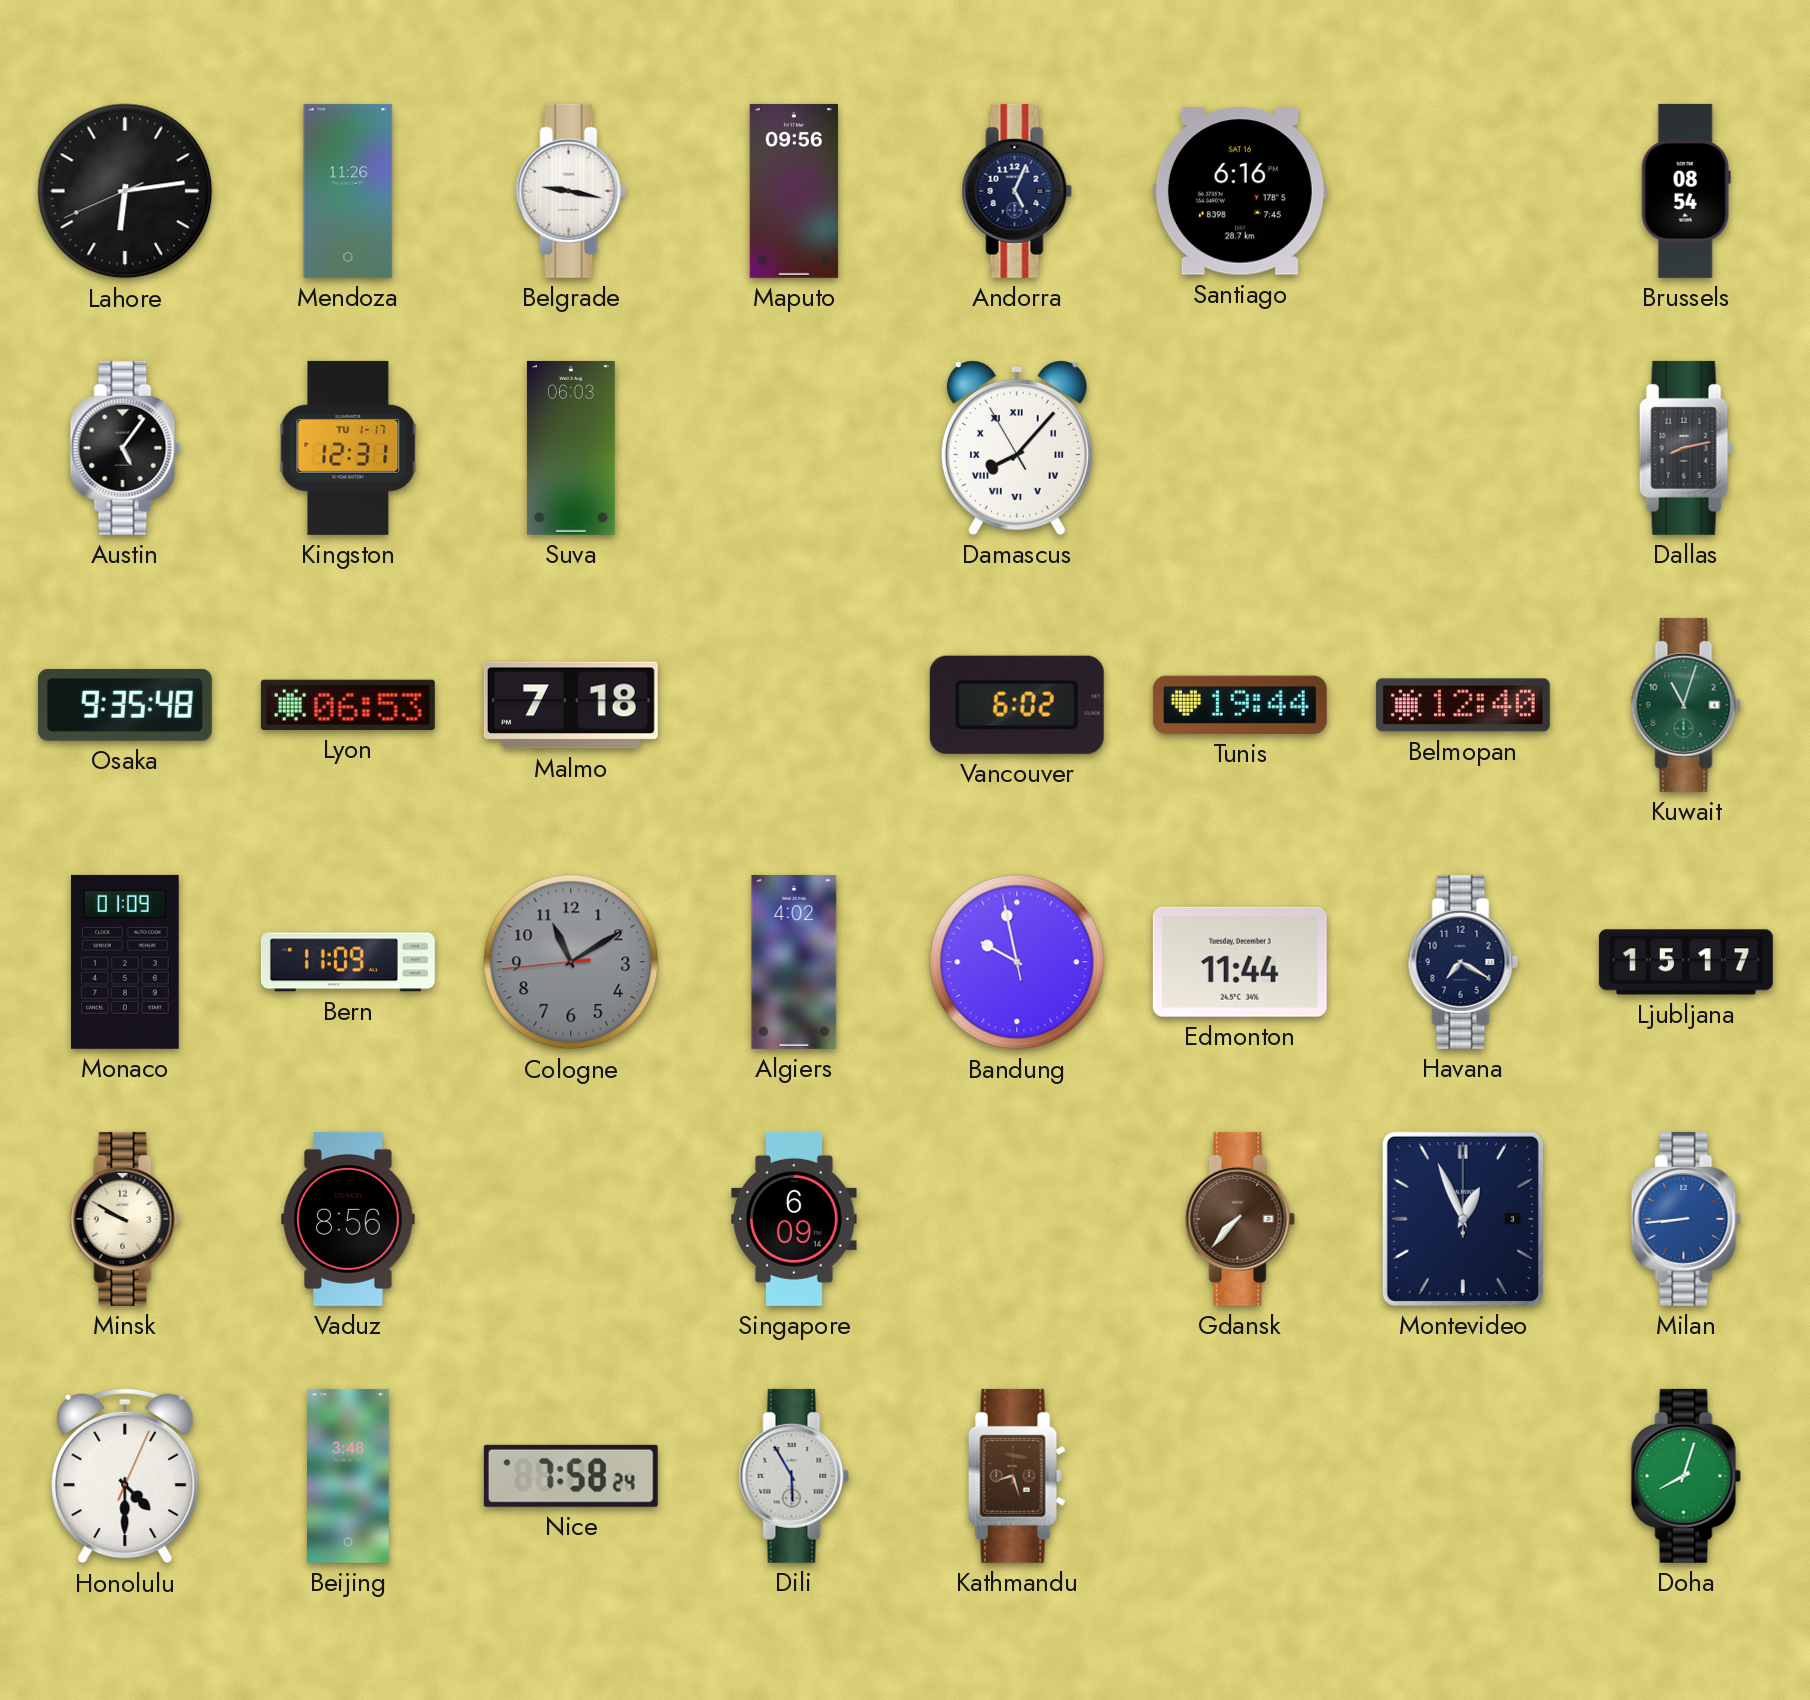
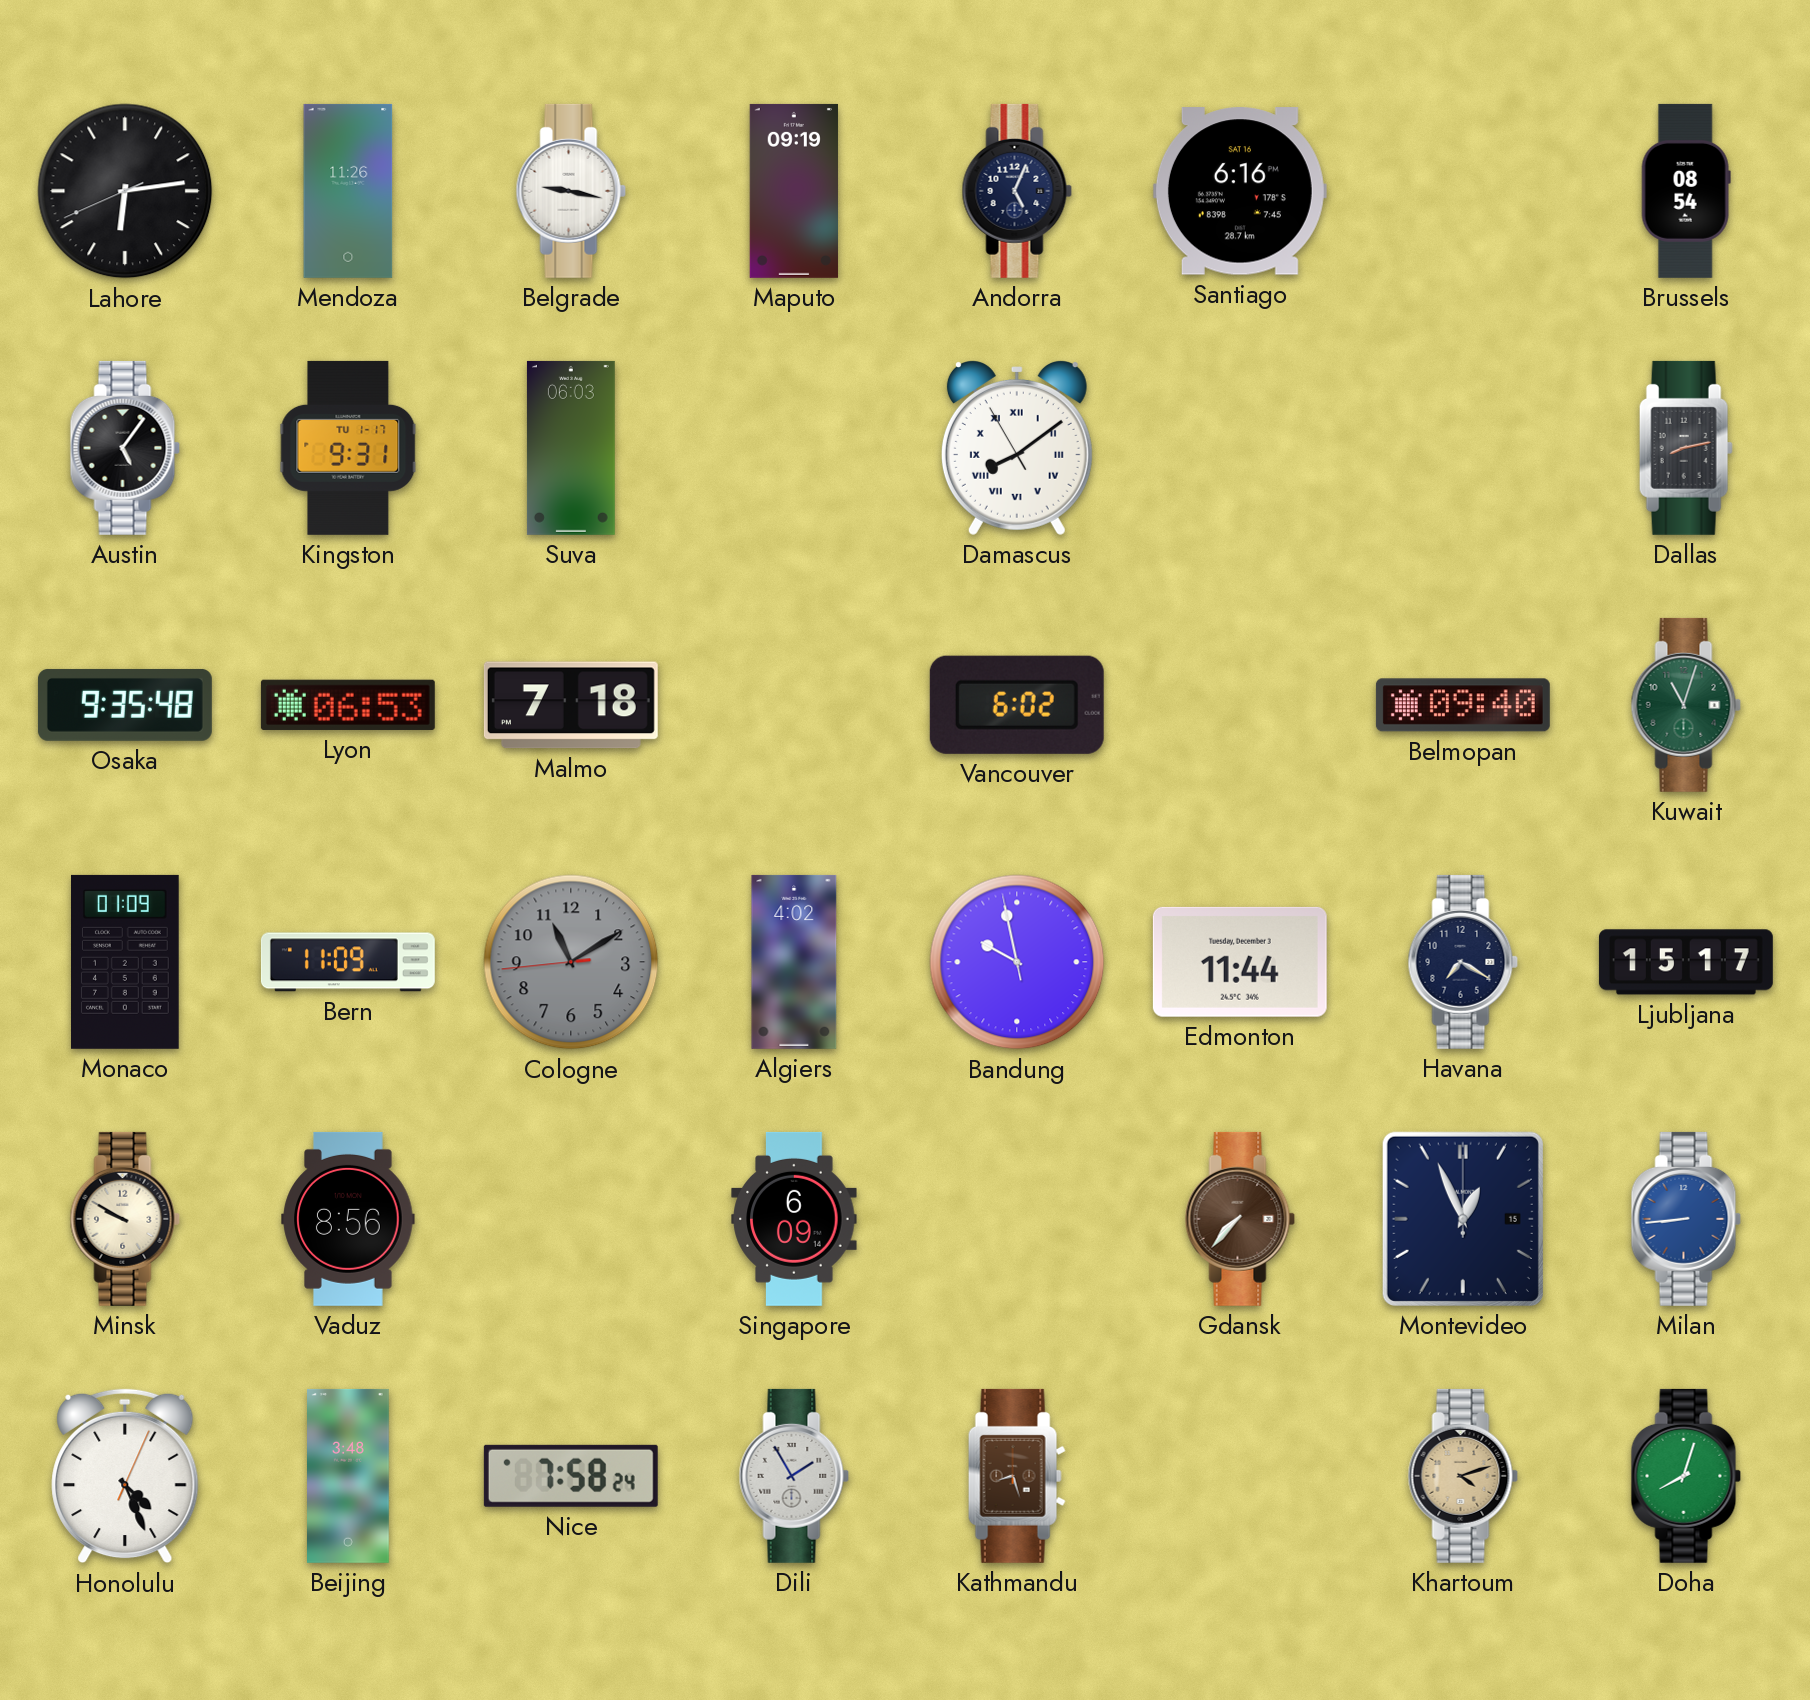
Maputo: 09:56 -> 09:19
Kingston: 12:31 -> 9:31
Damascus: 8:06 -> 8:08
Tunis: 19:44 -> none
Belmopan: 12:40 -> 09:40
Montevideo date: 3 -> 15
Honolulu: 4:30 -> 4:26
Dili: 5:55 -> 1:55
Khartoum: none -> 4:12
